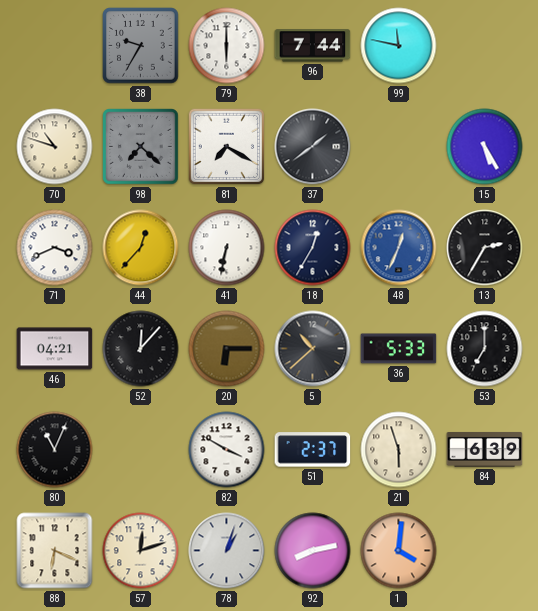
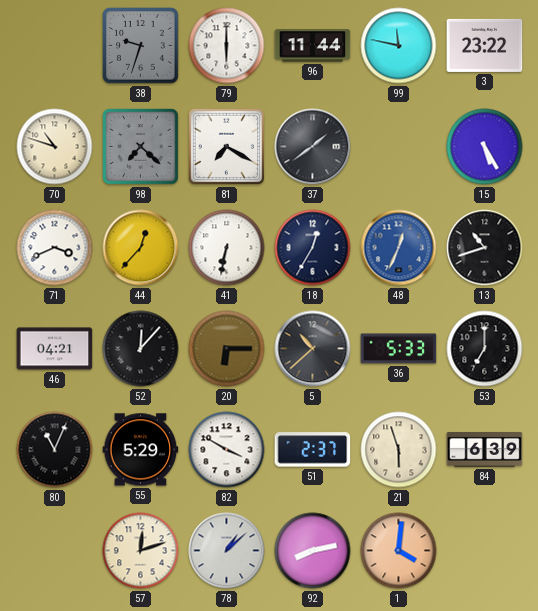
38: 9:35 -> 9:33
96: 7:44 -> 11:44
3: none -> 23:22
13: 2:35 -> 10:42
55: none -> 5:29
88: 6:19 -> none
78: 1:03 -> 1:08
